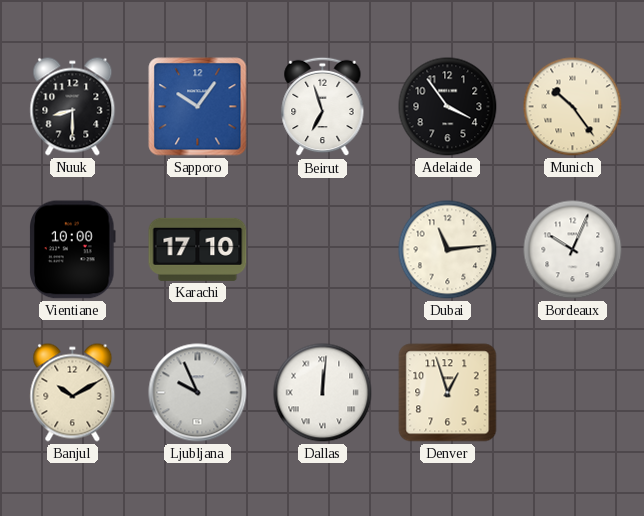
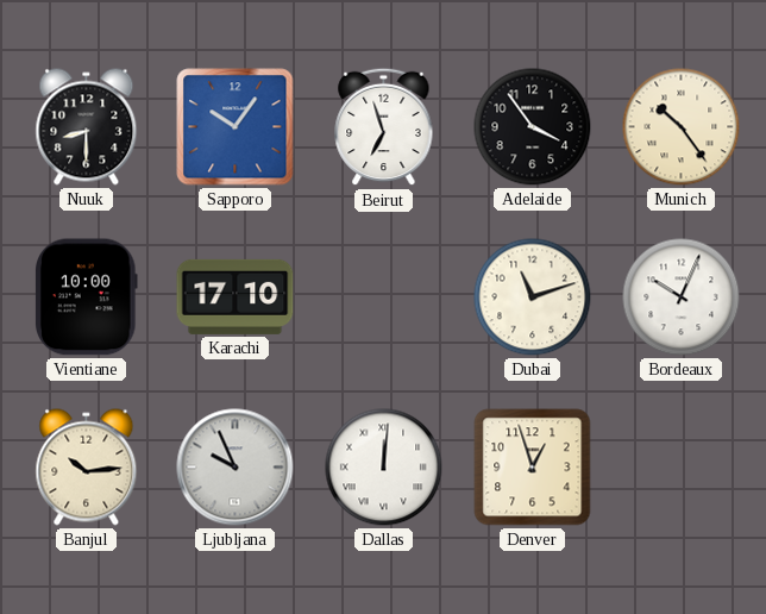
Dubai: 11:14 -> 11:12
Banjul: 10:10 -> 10:14
